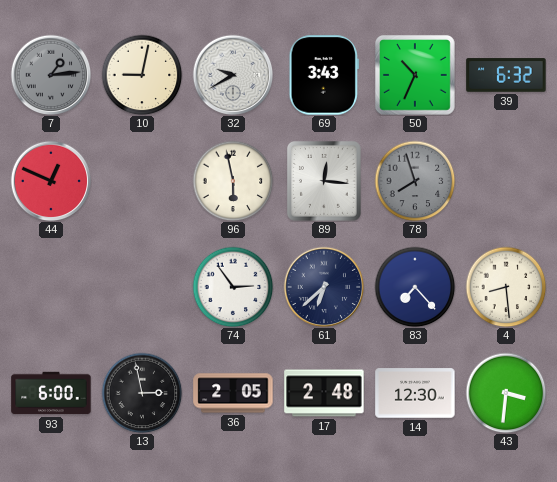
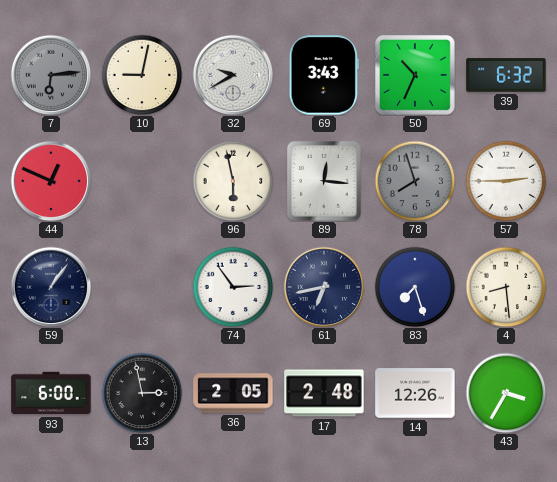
7: 1:14 -> 6:14
57: none -> 2:45
59: none -> 1:06
61: 6:38 -> 6:43
83: 7:23 -> 7:27
14: 12:30 -> 12:26
43: 3:31 -> 3:35
